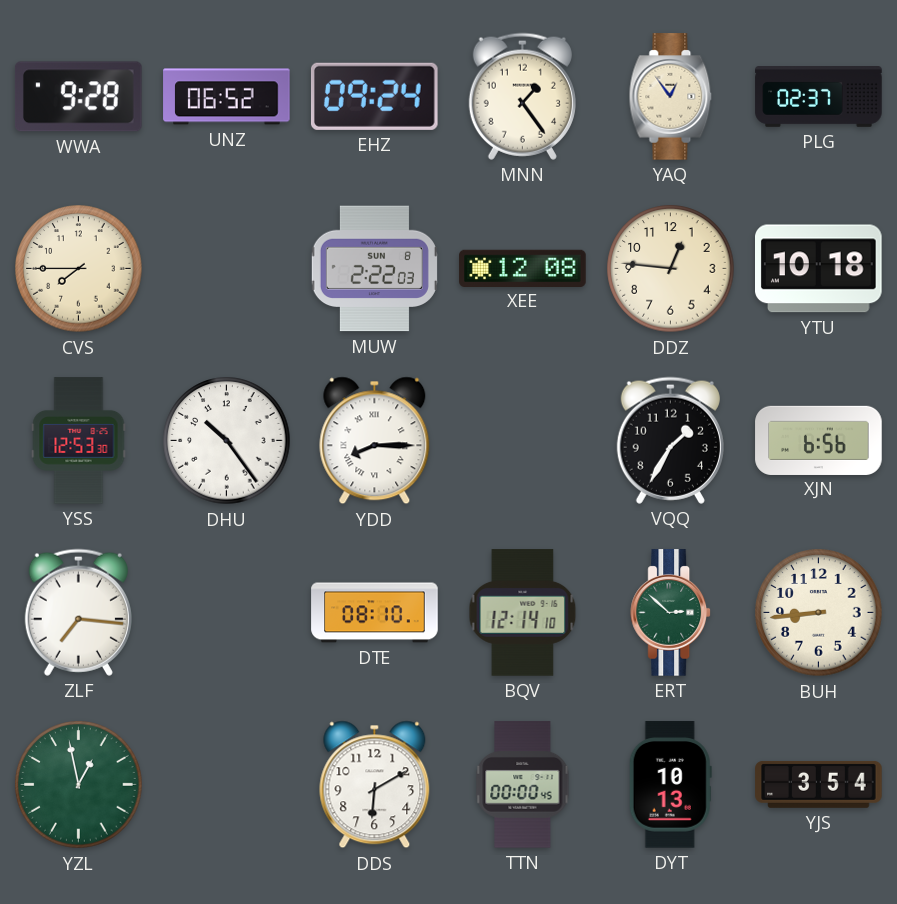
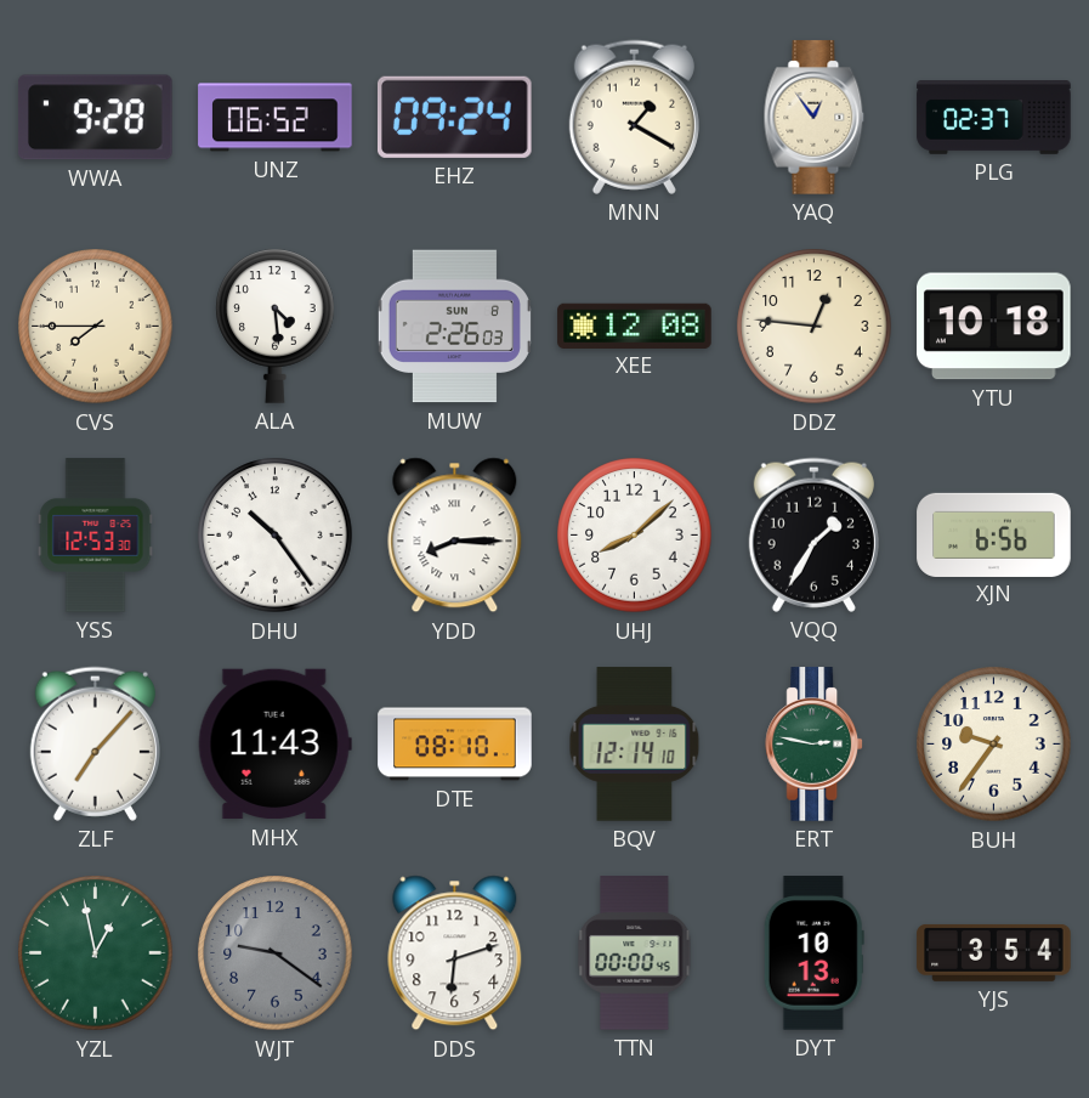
MNN: 1:24 -> 1:20
ALA: none -> 4:29
MUW: 2:22 -> 2:26
UHJ: none -> 8:08
ZLF: 7:16 -> 7:07
MHX: none -> 11:43
ERT: 2:52 -> 2:47
BUH: 8:44 -> 9:36
WJT: none -> 9:21
DDS: 6:10 -> 6:12
